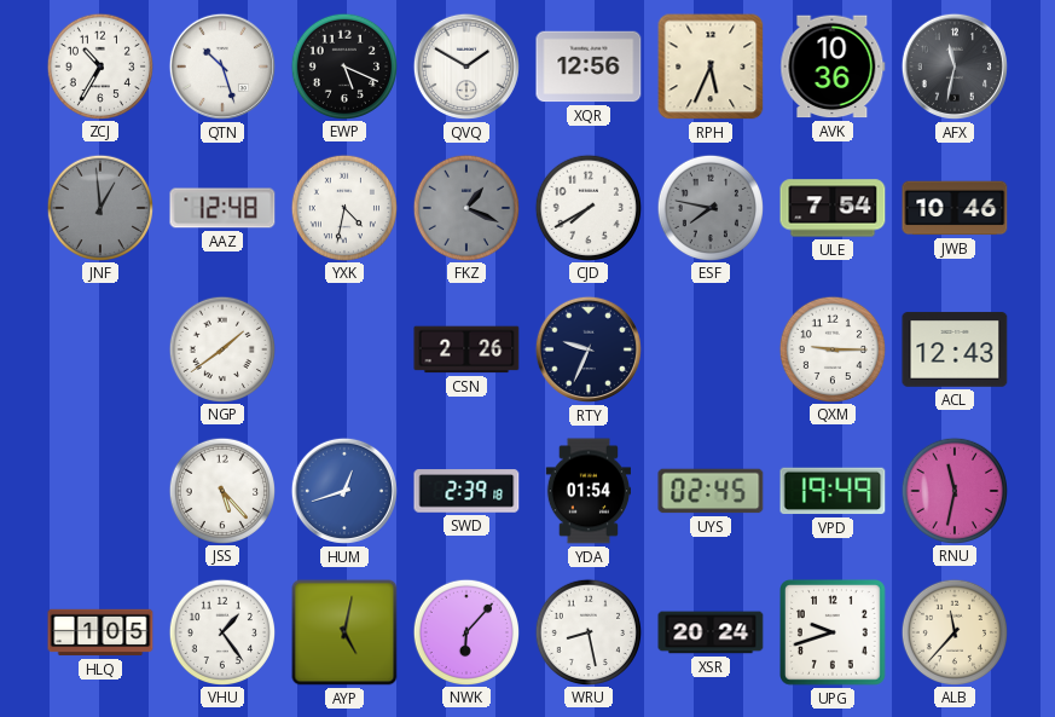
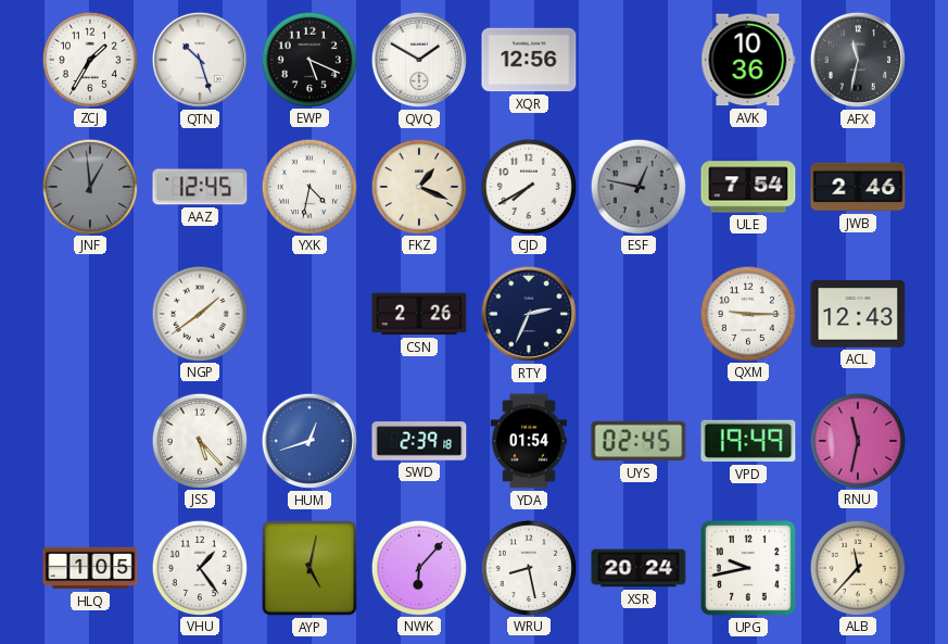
ZCJ: 10:35 -> 1:35
RPH: 5:34 -> none
AAZ: 12:48 -> 12:45
FKZ dial: grey -> cream
ESF: 7:47 -> 12:47
JWB: 10:46 -> 2:46
RTY: 9:34 -> 2:34
UPG: 9:42 -> 9:43
